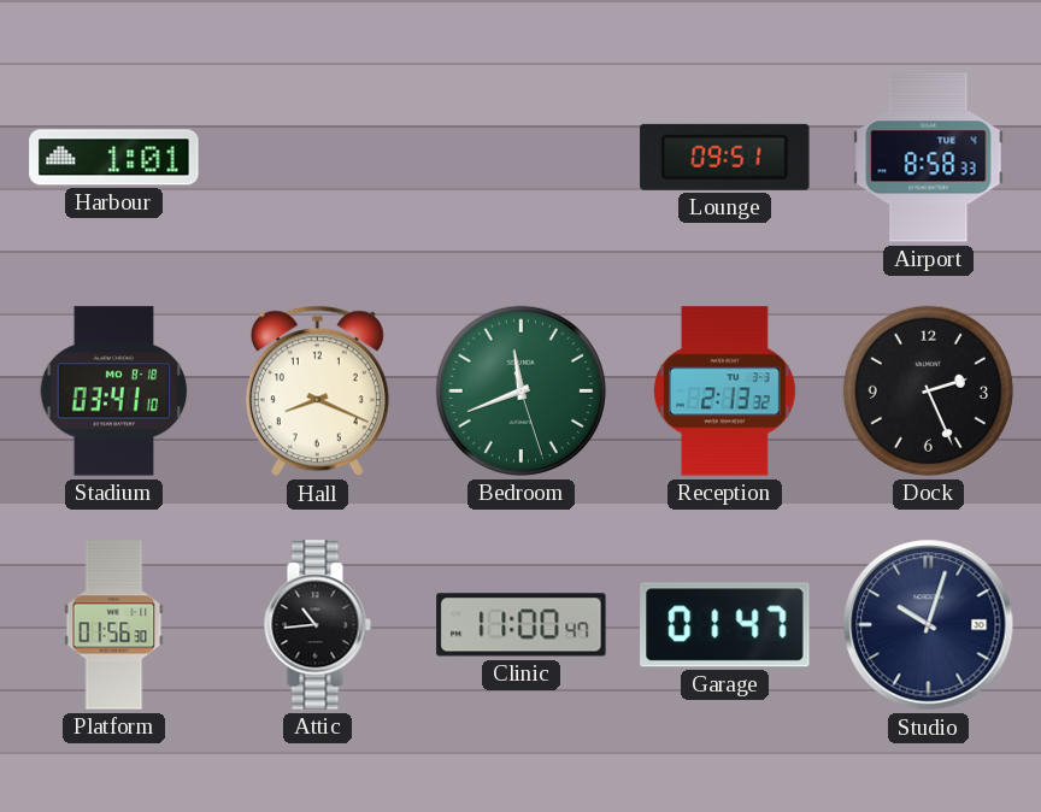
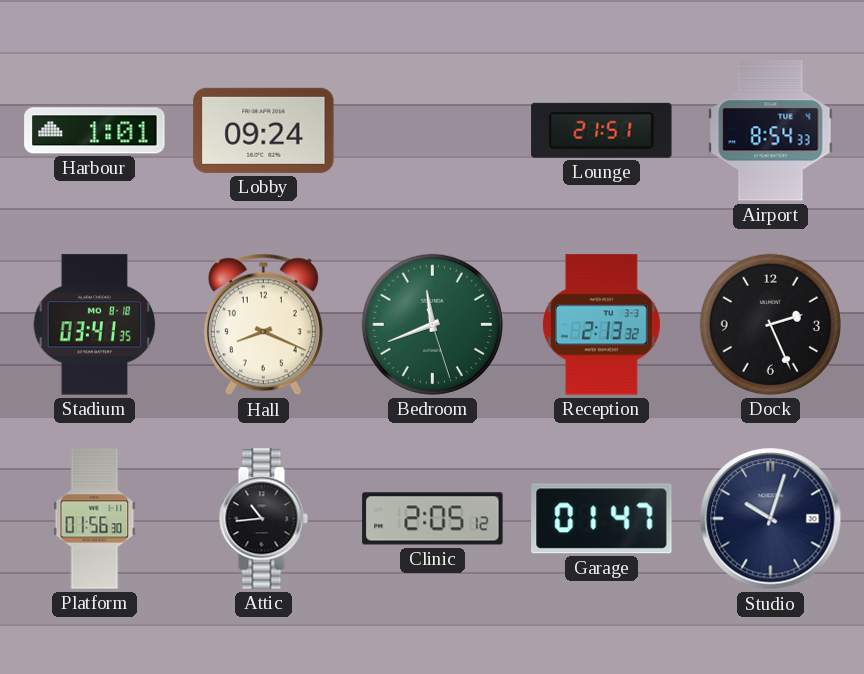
Lobby: none -> 09:24
Lounge: 09:51 -> 21:51
Airport: 8:58 -> 8:54
Stadium: 03:41:10 -> 03:41:35
Clinic: 11:00 -> 2:05
